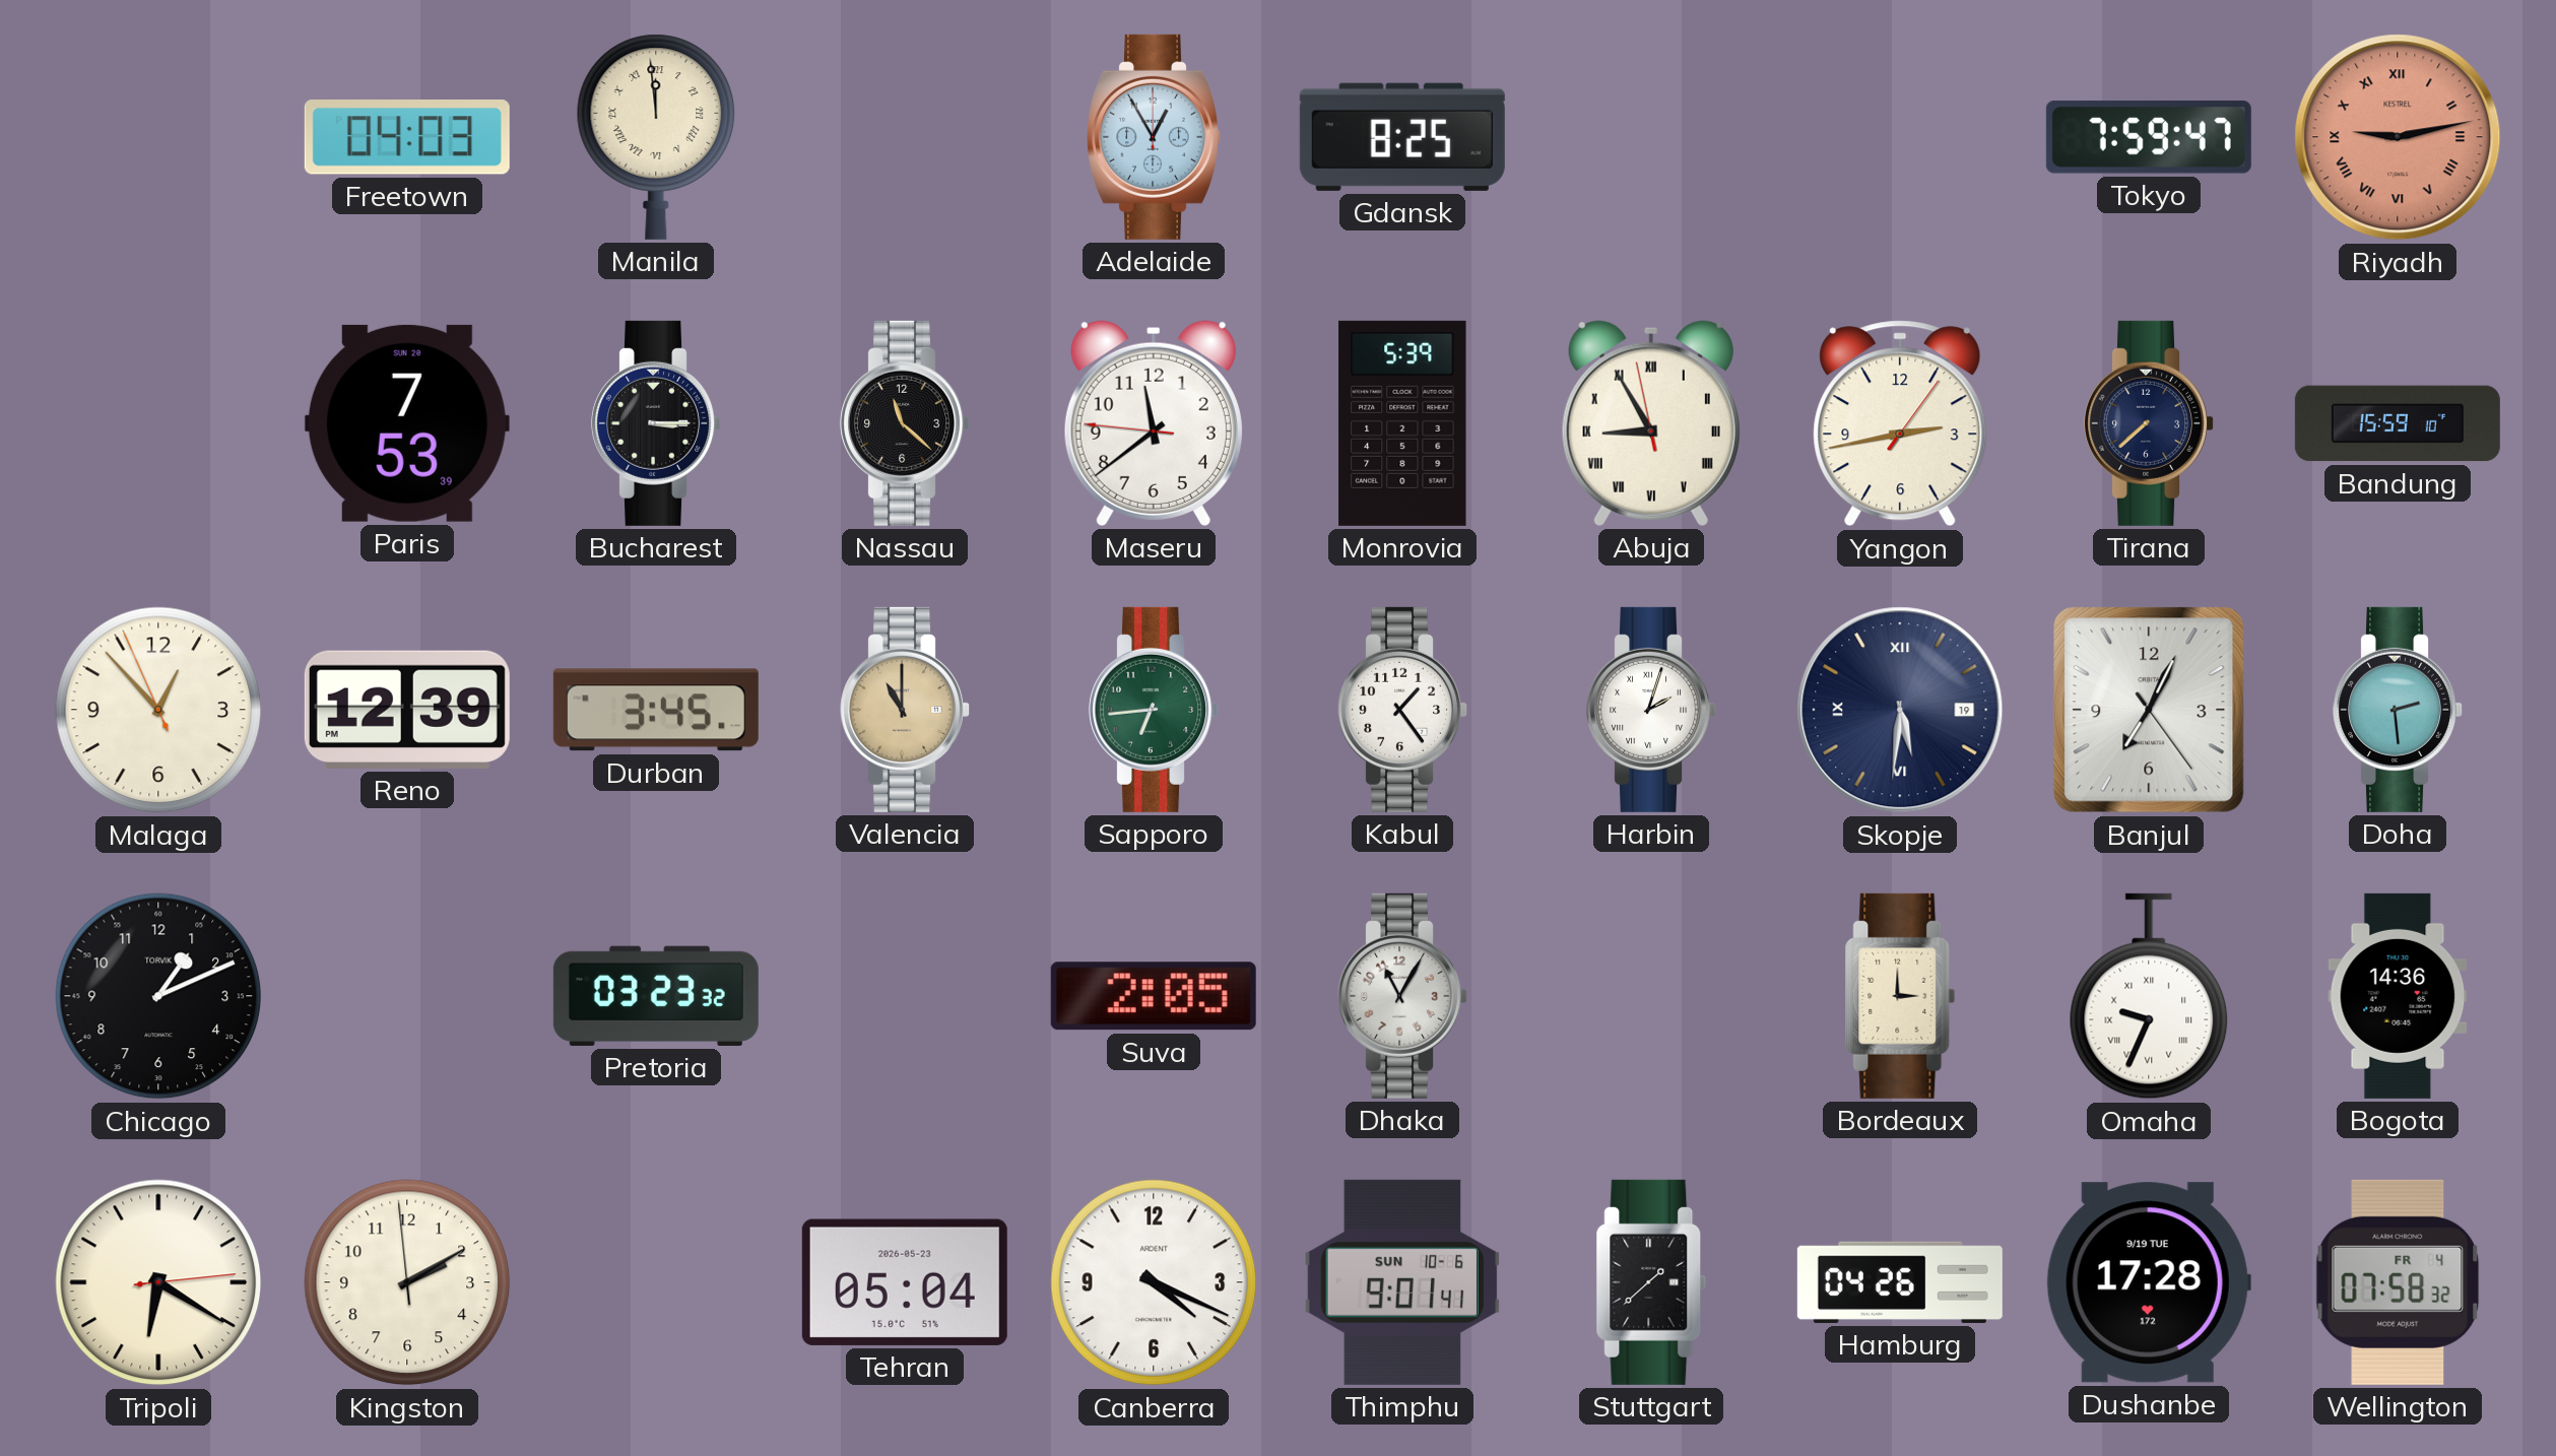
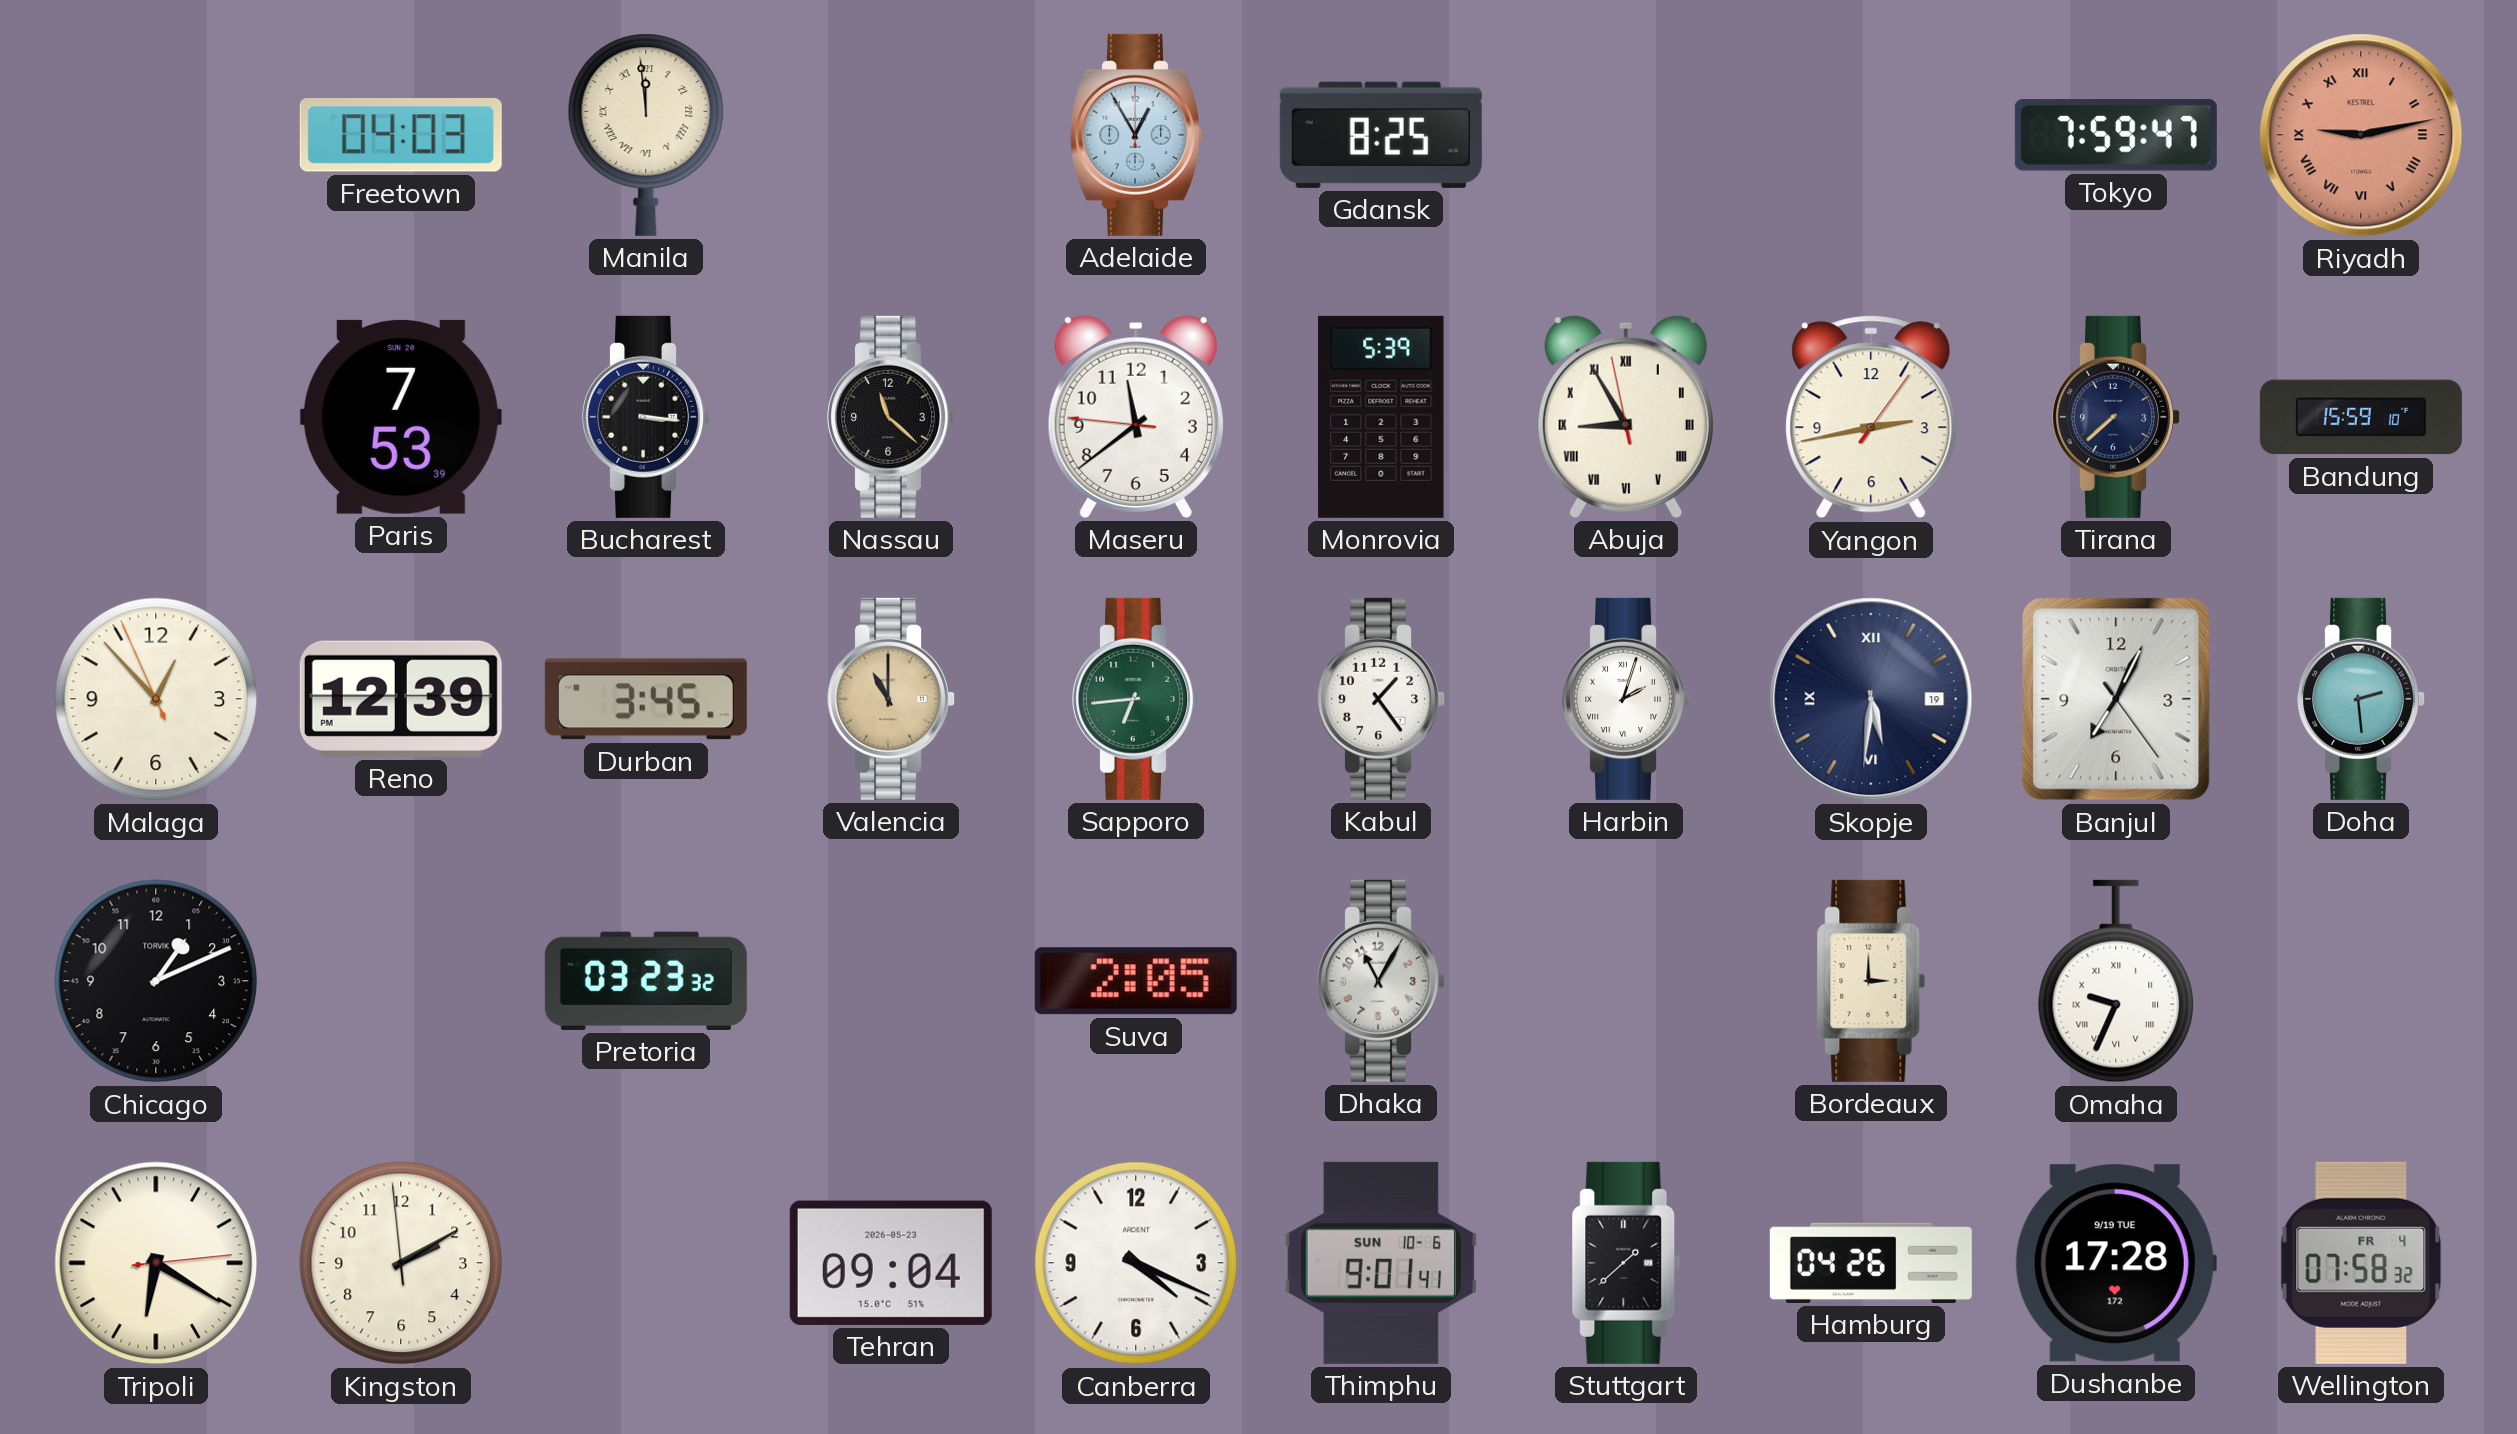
Bucharest: 3:15 -> 3:16
Bogota: 14:36 -> none
Tehran: 05:04 -> 09:04
